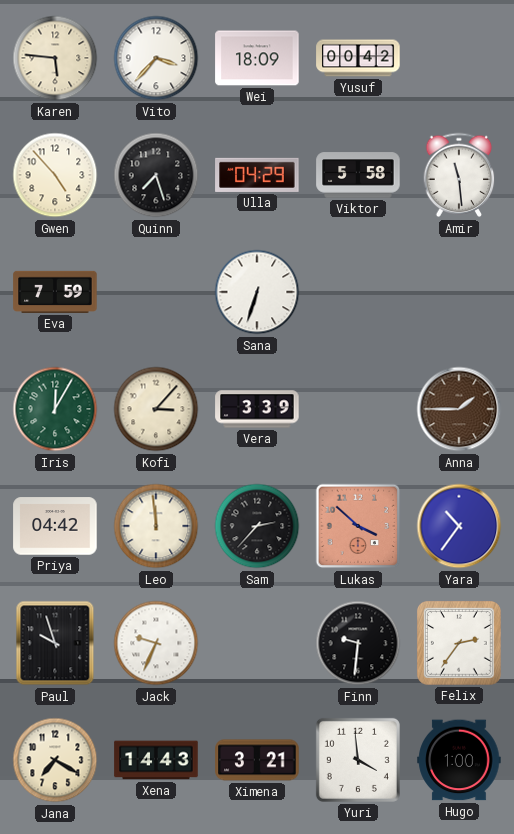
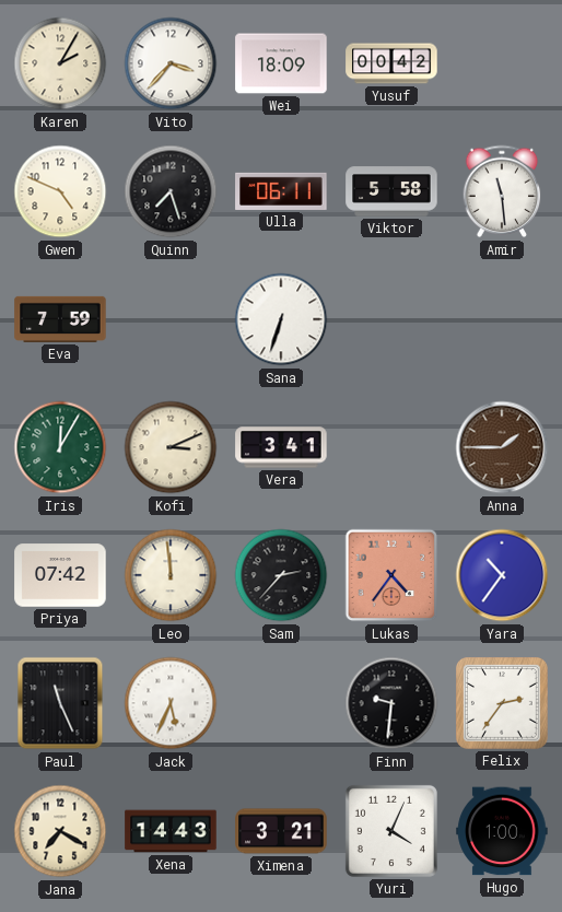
Karen: 5:46 -> 2:05
Gwen: 4:53 -> 4:49
Ulla: 04:29 -> 06:11
Kofi: 3:07 -> 3:11
Vera: 3:39 -> 3:41
Priya: 04:42 -> 07:42
Lukas: 3:52 -> 4:36
Paul: 9:57 -> 11:26
Jack: 9:34 -> 5:34
Yuri: 3:59 -> 4:04
